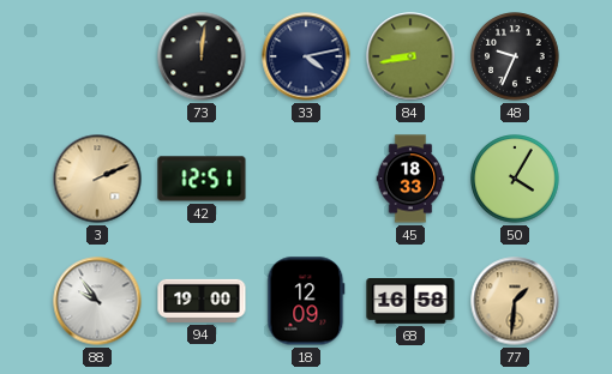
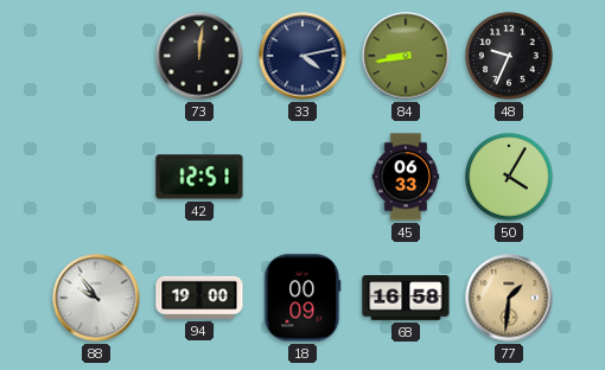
3: 2:11 -> none
45: 18:33 -> 06:33
18: 12:09 -> 00:09
